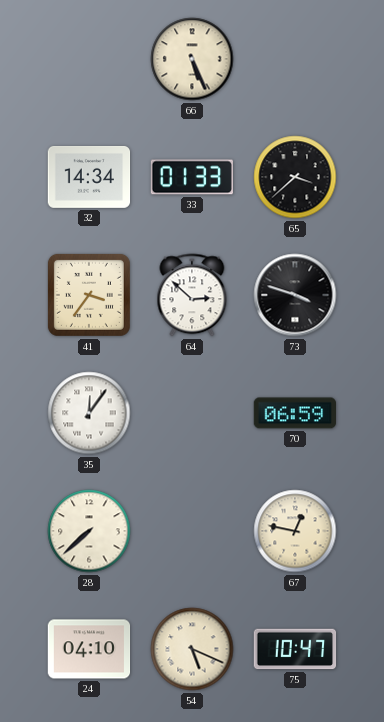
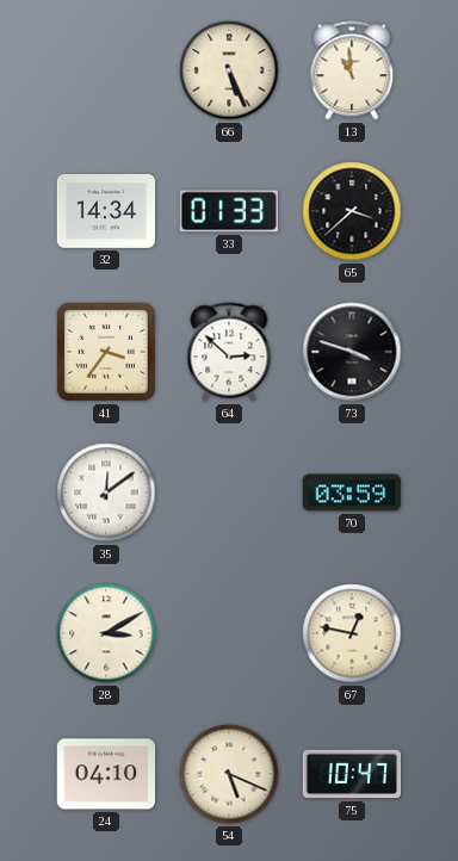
13: none -> 10:59
35: 12:06 -> 12:09
70: 06:59 -> 03:59
28: 7:38 -> 3:10
